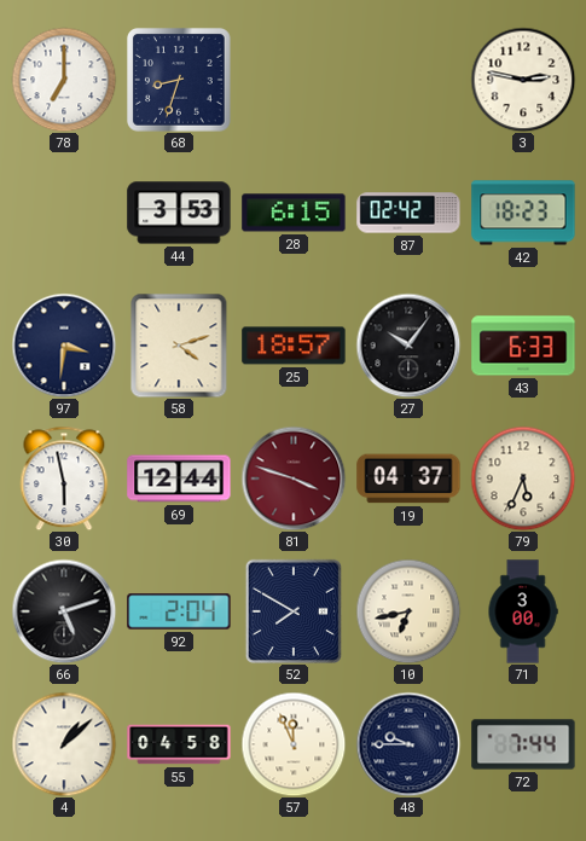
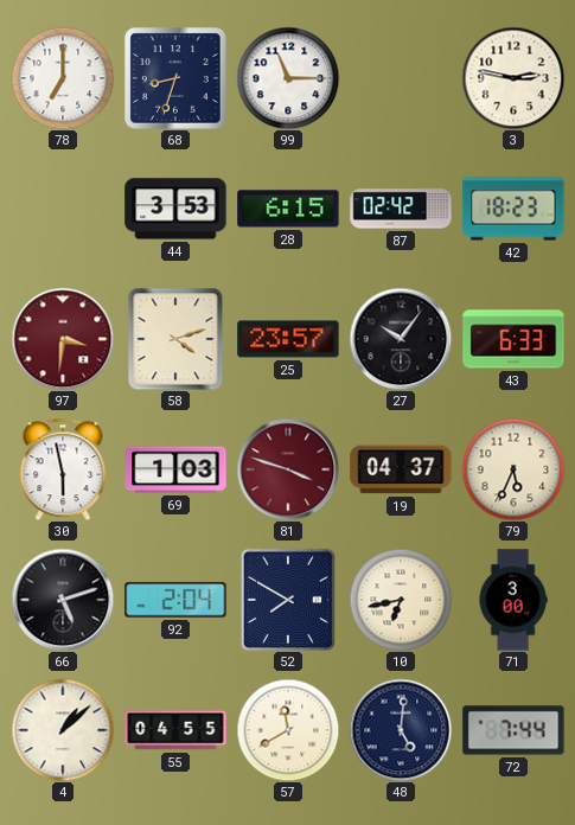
99: none -> 11:15
97 dial: navy -> burgundy
25: 18:57 -> 23:57
69: 12:44 -> 1:03
55: 04:58 -> 04:55
57: 11:56 -> 11:40
48: 9:45 -> 5:01
